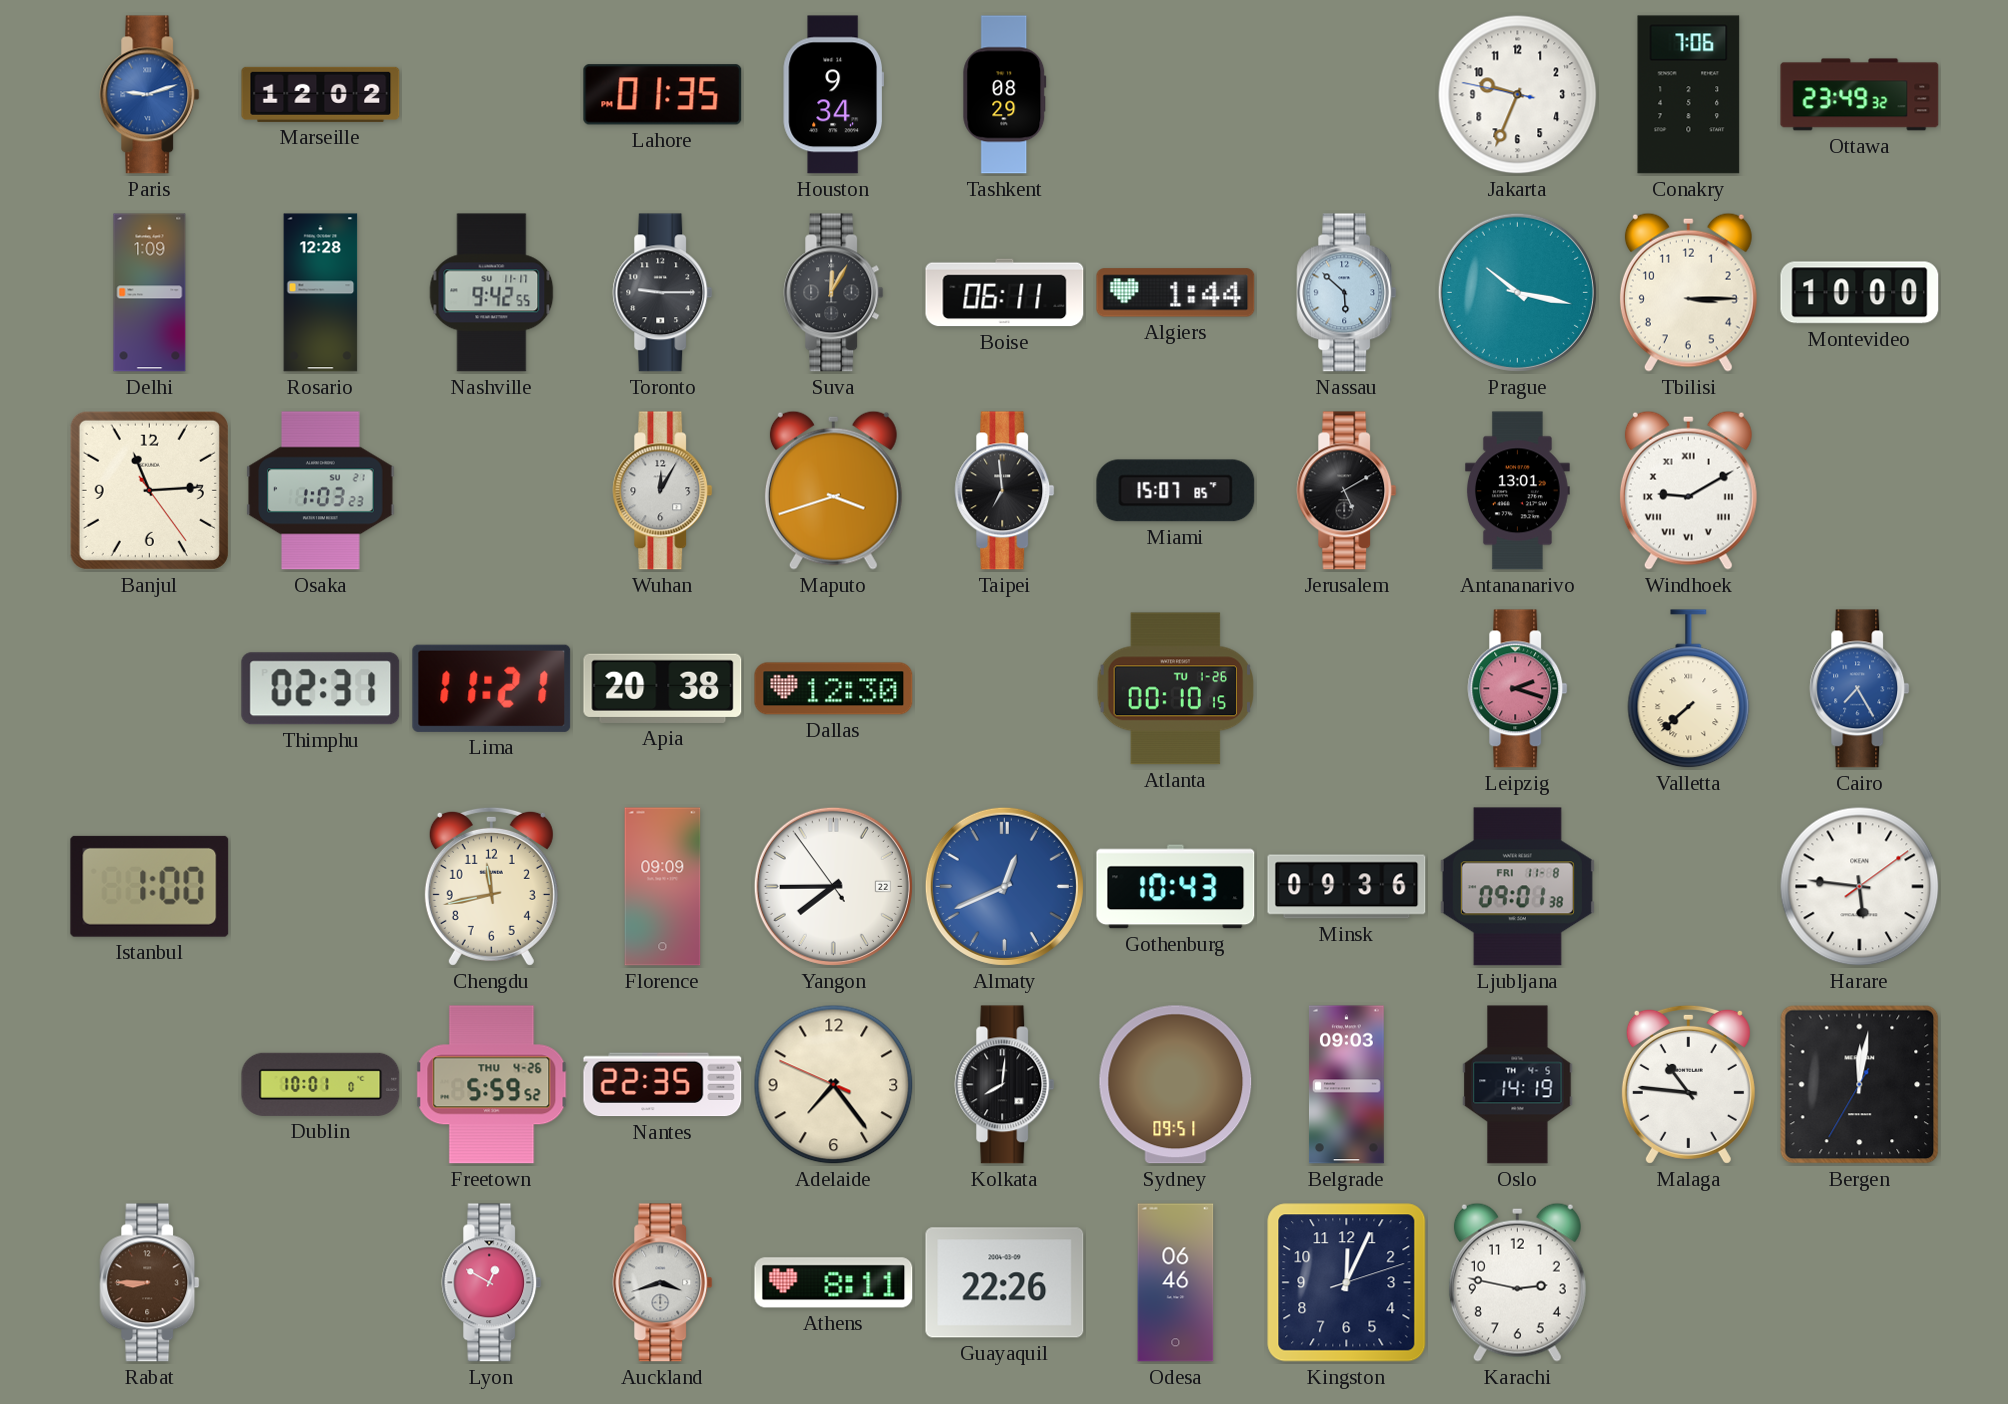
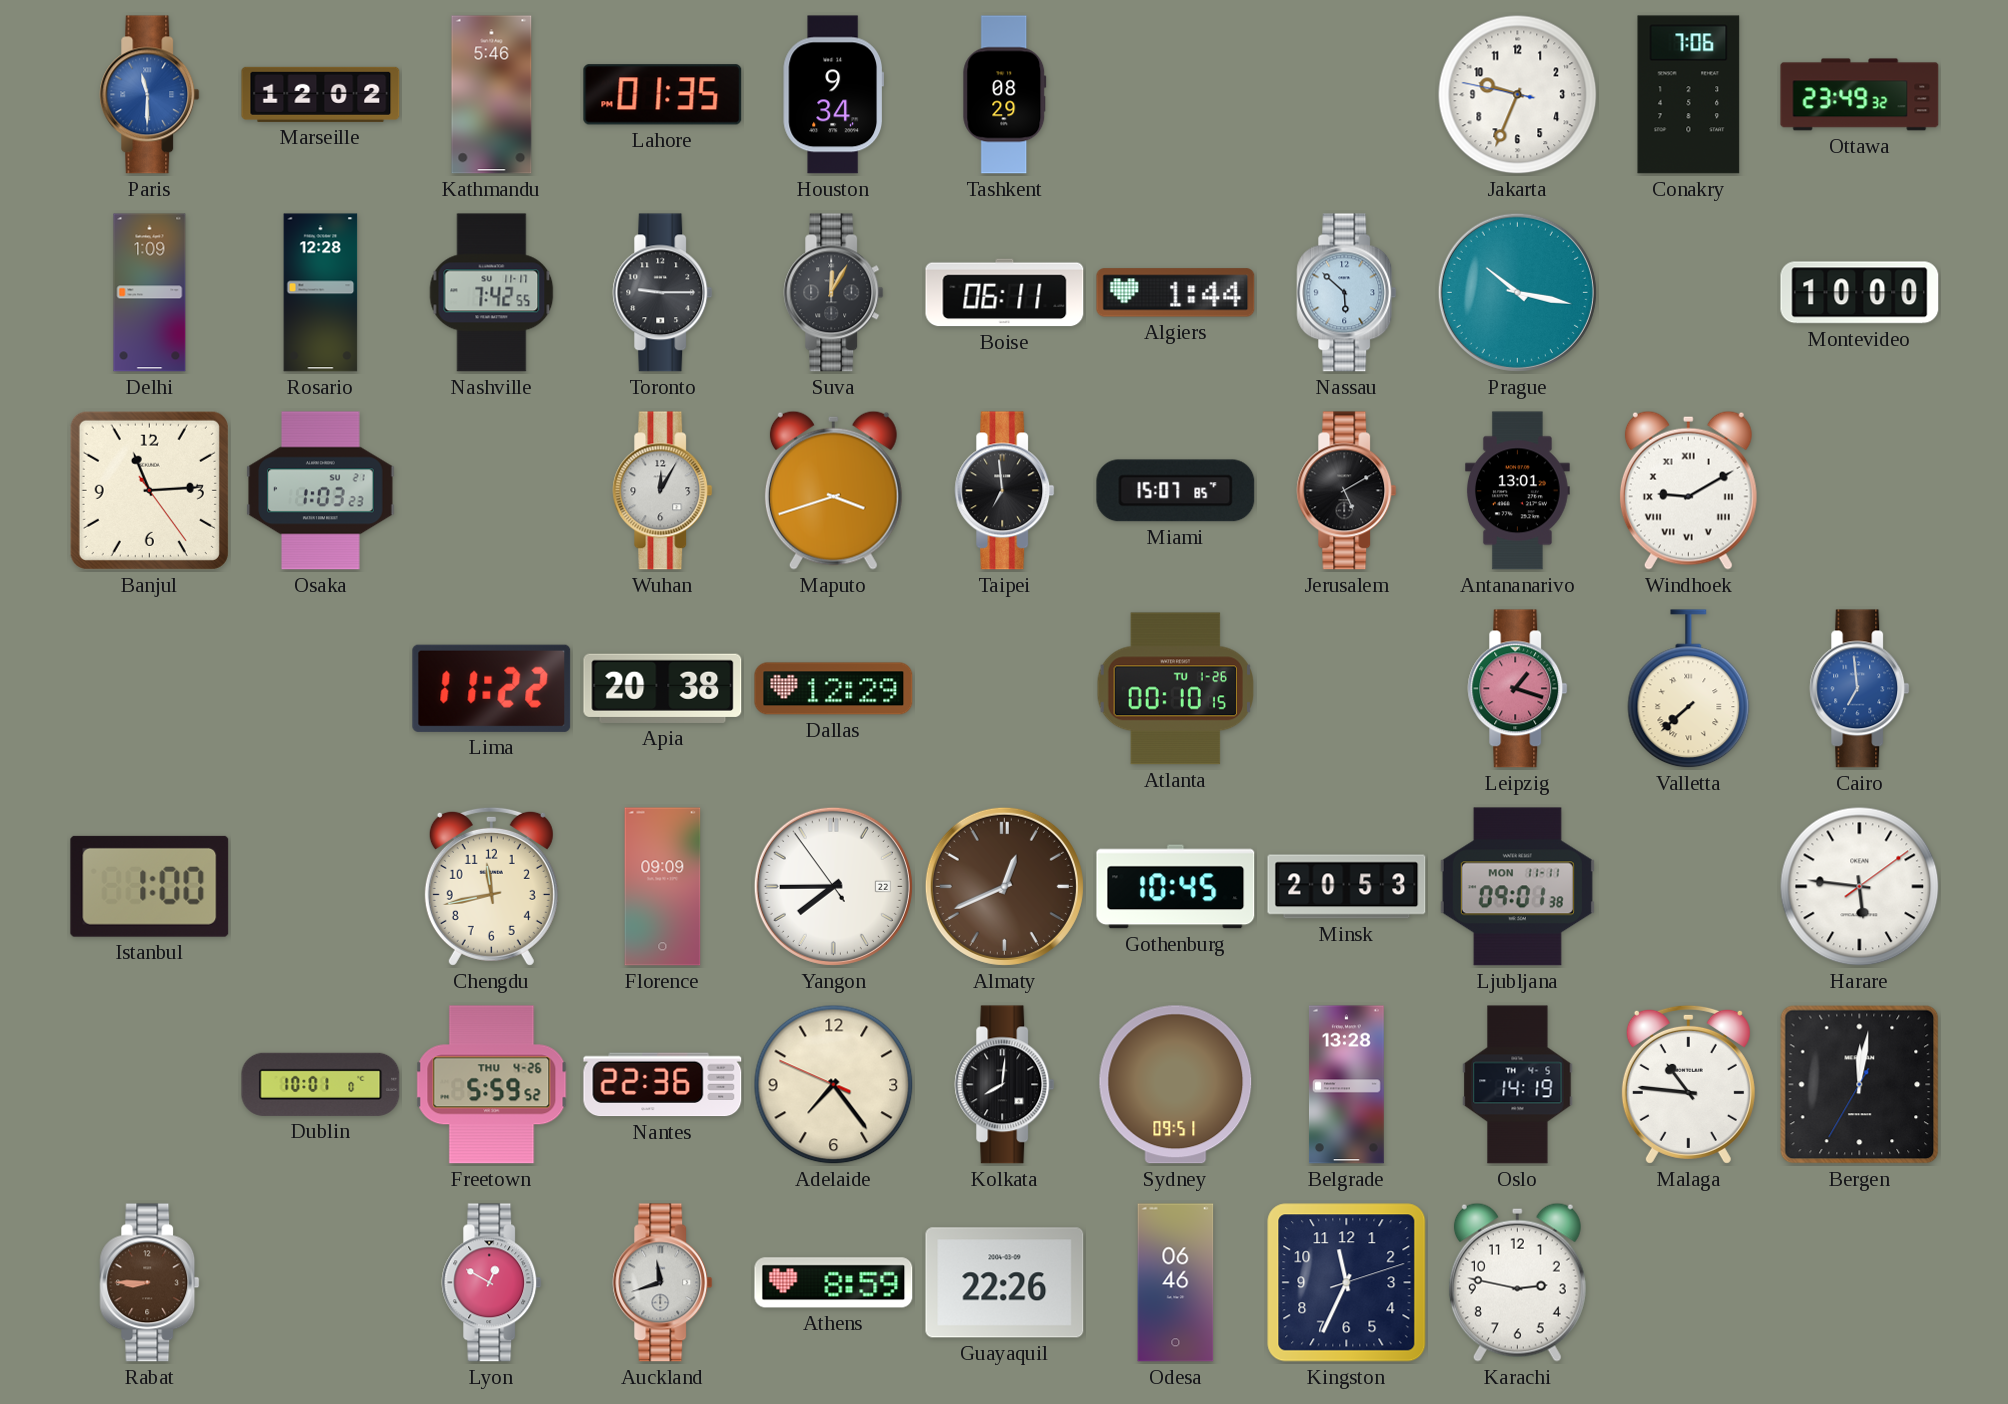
Paris: 9:12 -> 11:30
Kathmandu: none -> 5:46
Nashville: 9:42 -> 7:42
Tbilisi: 3:15 -> none
Thimphu: 02:31 -> none
Lima: 11:21 -> 11:22
Dallas: 12:30 -> 12:29
Leipzig: 2:18 -> 1:18
Cairo: 7:25 -> 6:59
Almaty dial: blue -> brown
Gothenburg: 10:43 -> 10:45
Minsk: 09:36 -> 20:53
Ljubljana date: FRI 11-8 -> MON 11-11
Nantes: 22:35 -> 22:36
Belgrade: 09:03 -> 13:28
Auckland: 3:42 -> 11:42
Athens: 8:11 -> 8:59
Kingston: 12:04 -> 11:34
